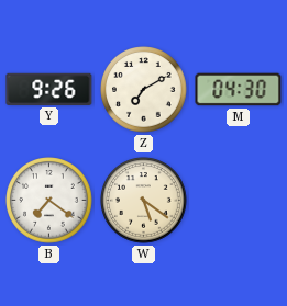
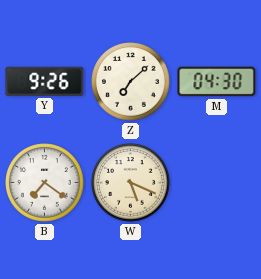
Z: 7:10 -> 7:08
W: 5:21 -> 5:19
